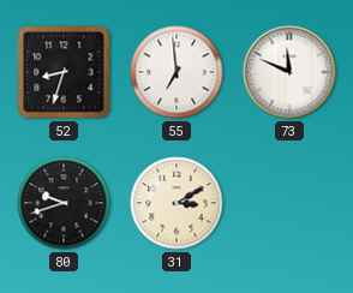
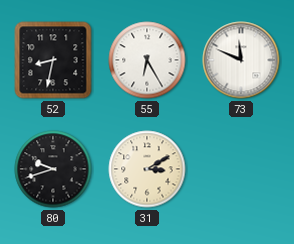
52: 8:33 -> 8:32
55: 6:59 -> 6:25
